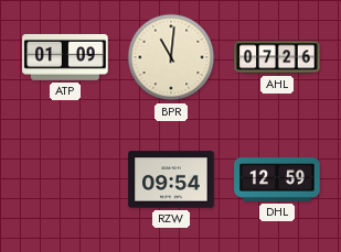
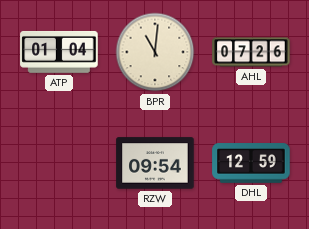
ATP: 01:09 -> 01:04
